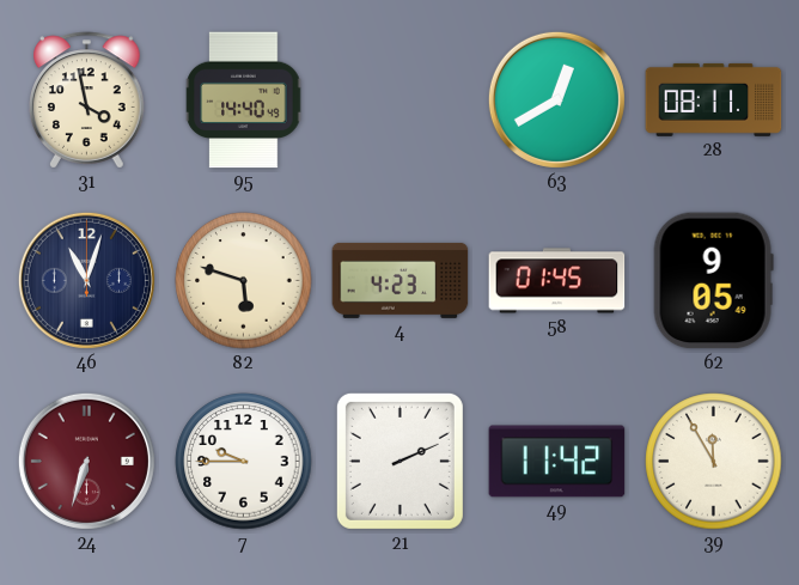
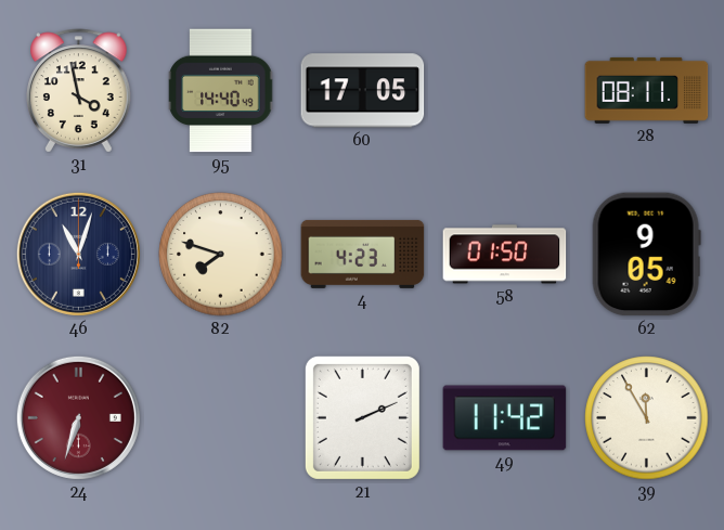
60: none -> 17:05
63: 12:40 -> none
82: 5:48 -> 7:48
58: 01:45 -> 01:50
7: 9:45 -> none
